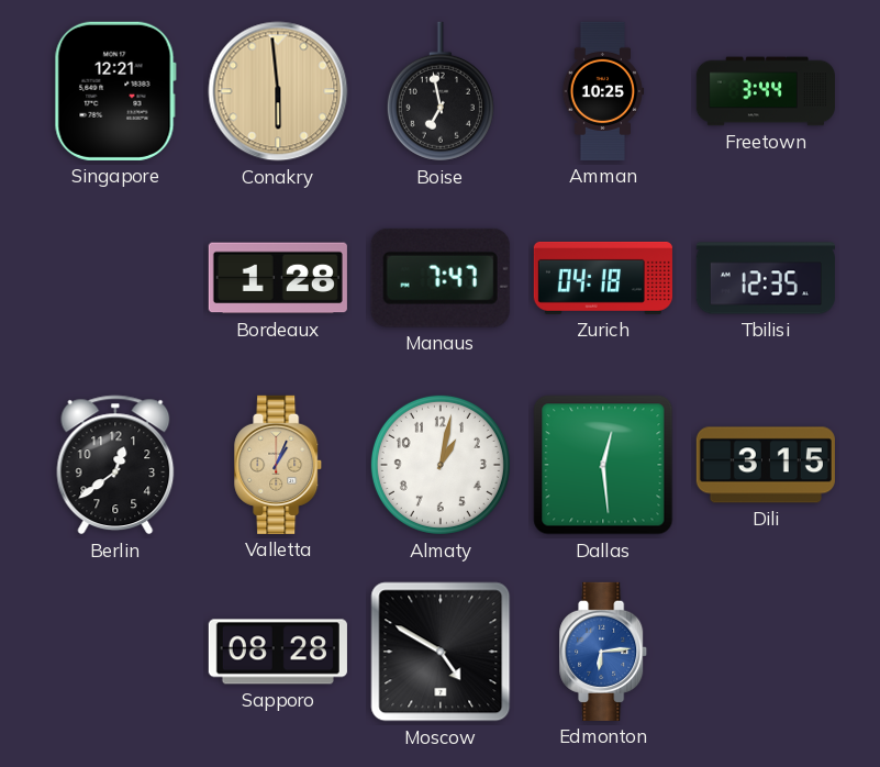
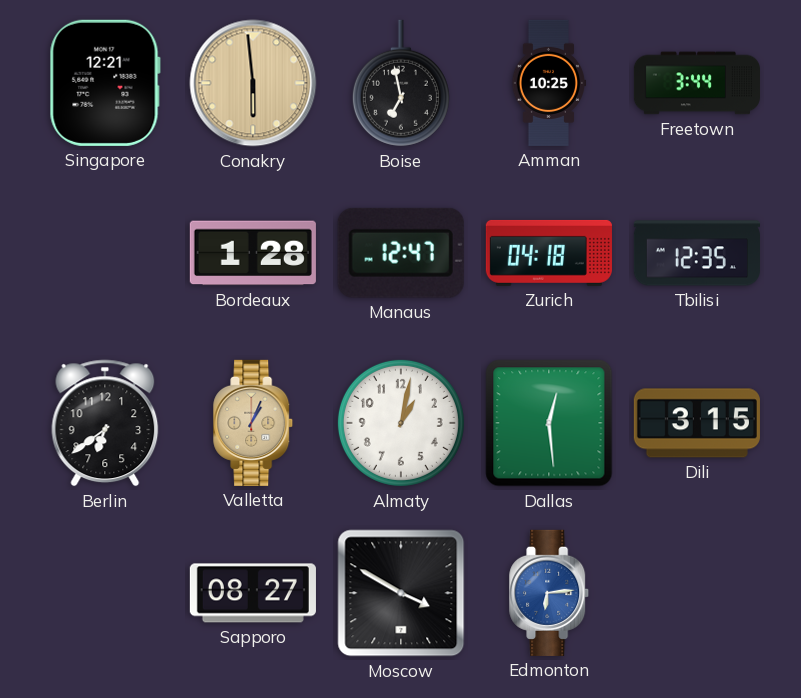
Manaus: 7:47 -> 12:47
Berlin: 12:39 -> 6:39
Sapporo: 08:28 -> 08:27
Moscow: 4:50 -> 3:50
